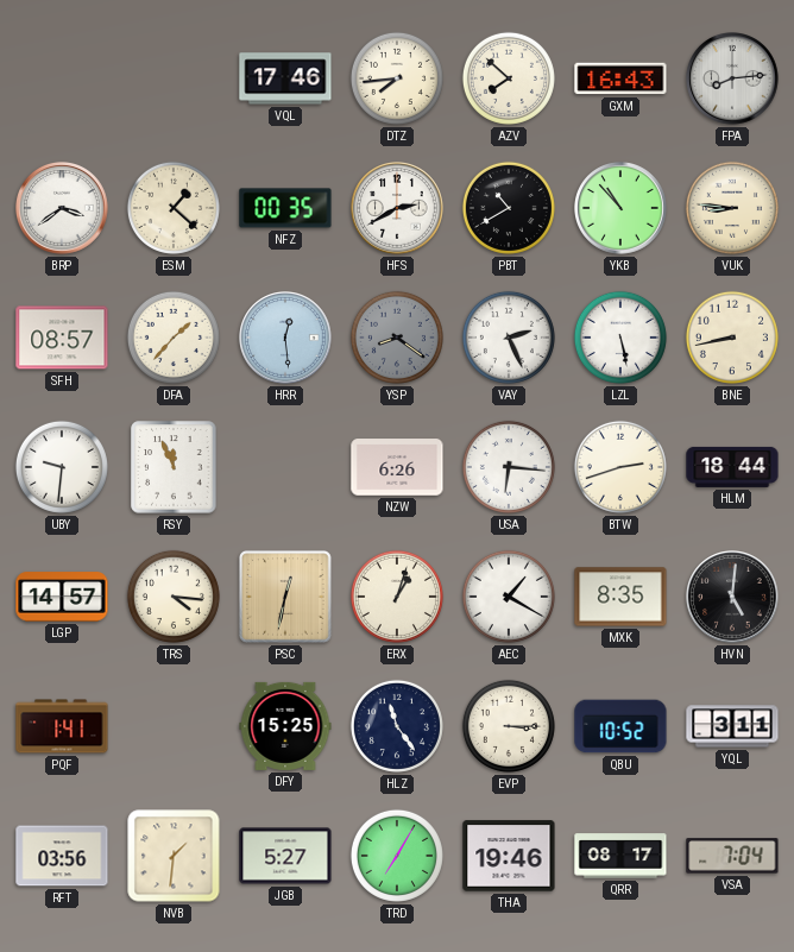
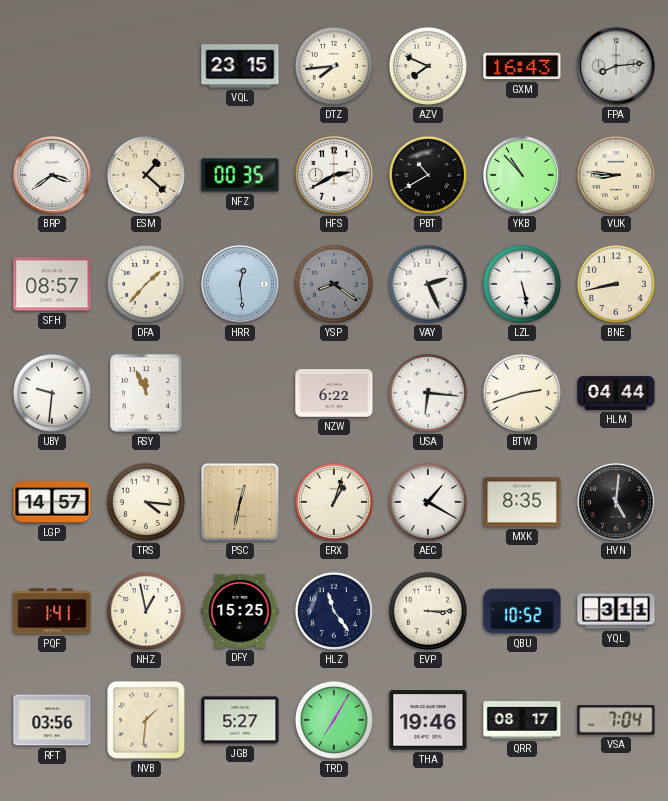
VQL: 17:46 -> 23:15
AZV: 7:52 -> 7:49
NZW: 6:26 -> 6:22
HLM: 18:44 -> 04:44
NHZ: none -> 12:58
